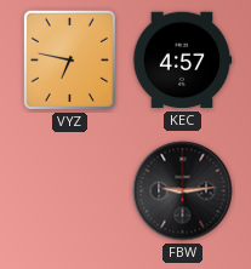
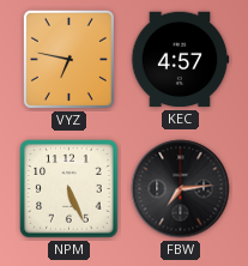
NPM: none -> 5:26
FBW: 9:14 -> 7:14
